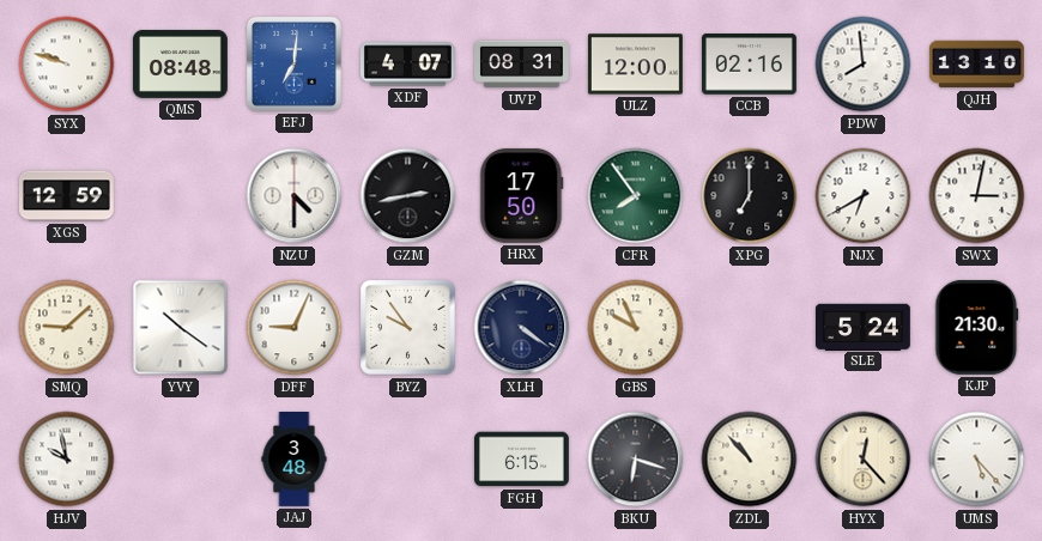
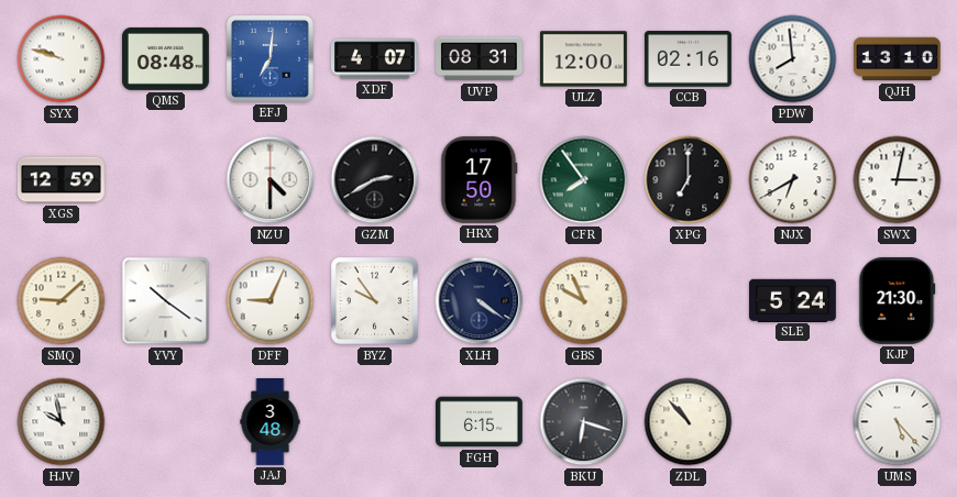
GZM: 2:43 -> 2:40
HYX: 12:23 -> none
